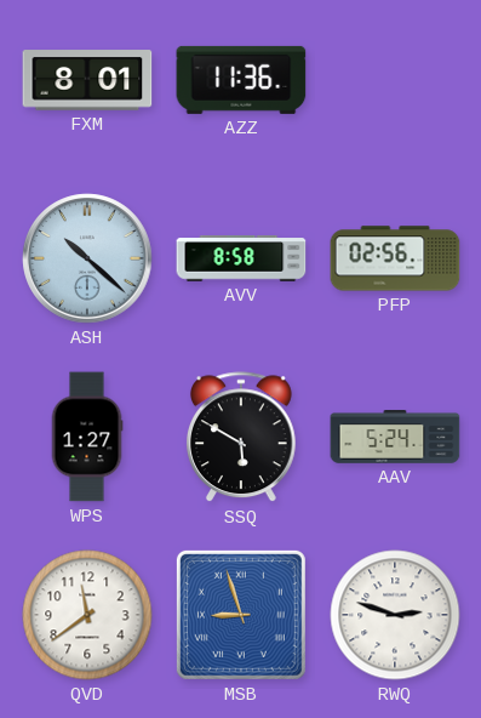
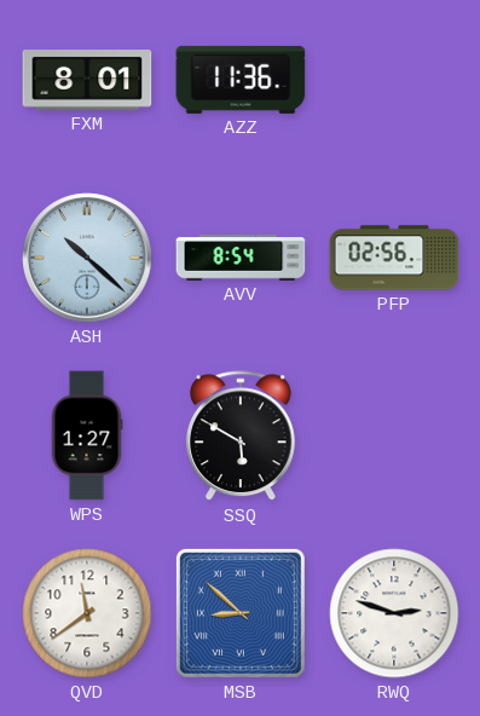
AVV: 8:58 -> 8:54
AAV: 5:24 -> none
MSB: 8:57 -> 8:52
